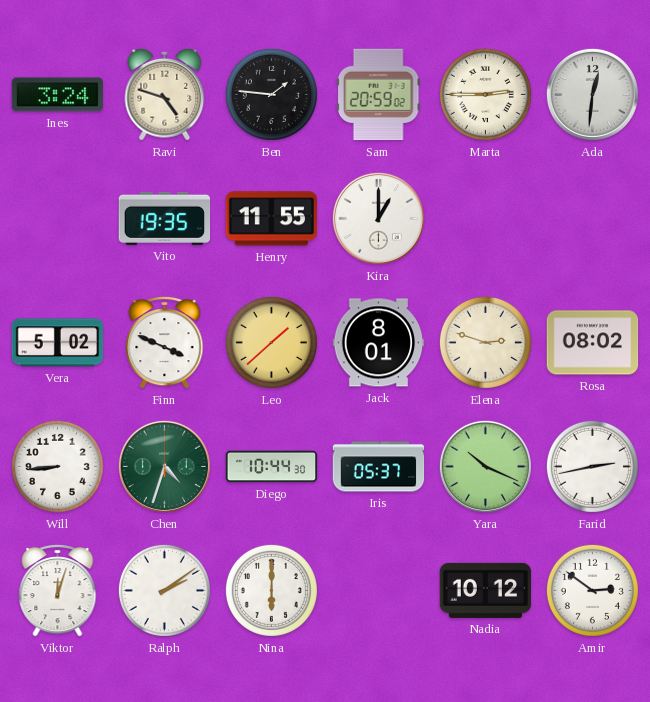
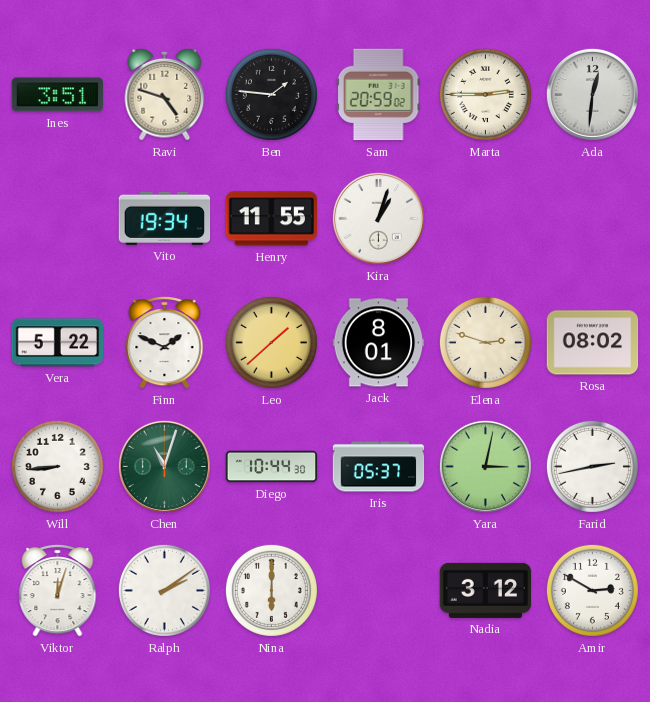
Ines: 3:24 -> 3:51
Vito: 19:35 -> 19:34
Kira: 1:00 -> 1:03
Vera: 5:02 -> 5:22
Finn: 3:49 -> 1:49
Chen: 4:33 -> 11:03
Yara: 10:19 -> 3:02
Nadia: 10:12 -> 3:12
Amir: 2:51 -> 2:50
